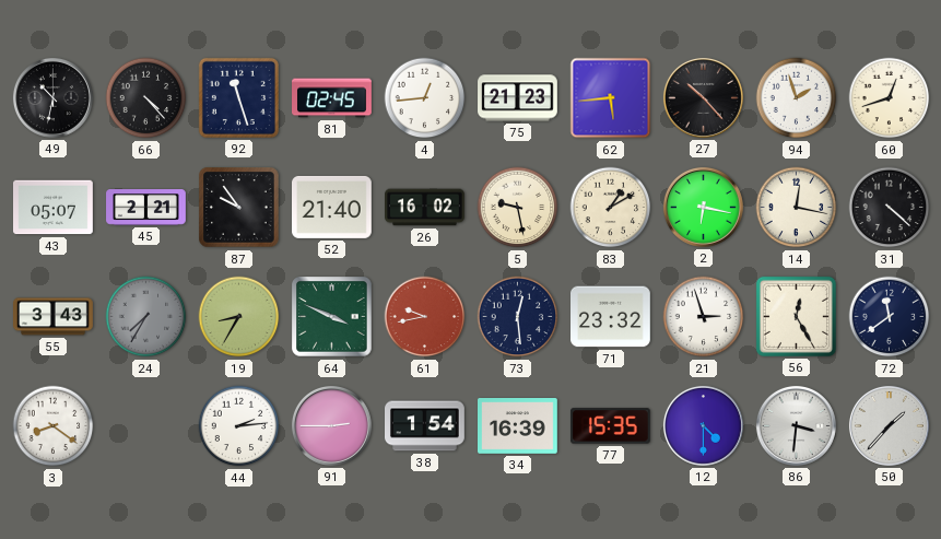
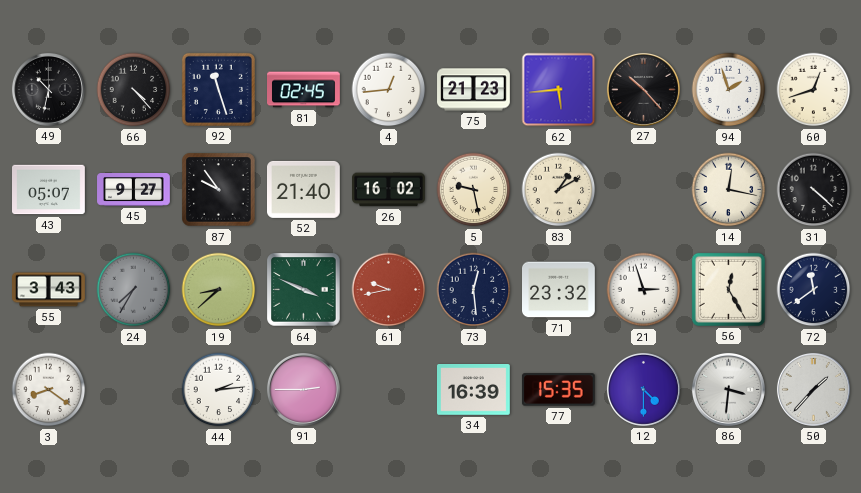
45: 2:21 -> 9:27
2: 6:17 -> none
19: 8:35 -> 8:38
38: 1:54 -> none
